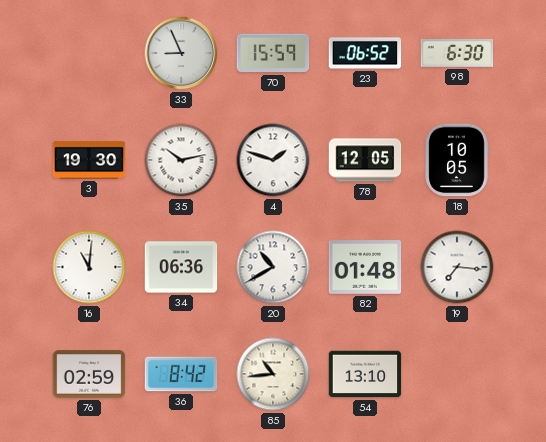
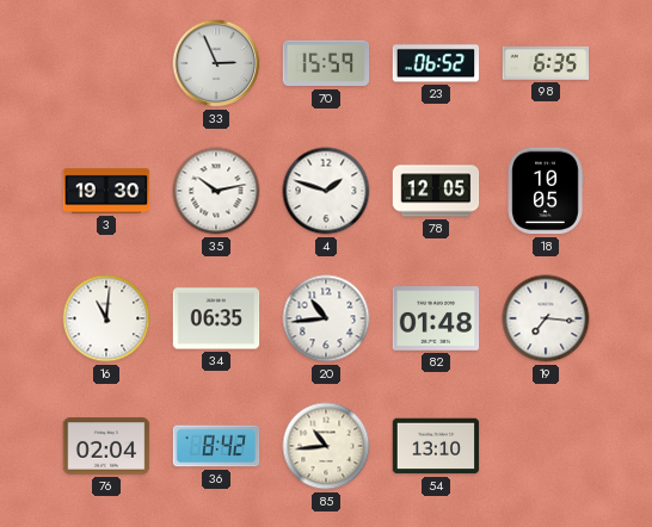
33: 8:56 -> 2:56
98: 6:30 -> 6:35
34: 06:36 -> 06:35
20: 10:40 -> 10:44
76: 02:59 -> 02:04
